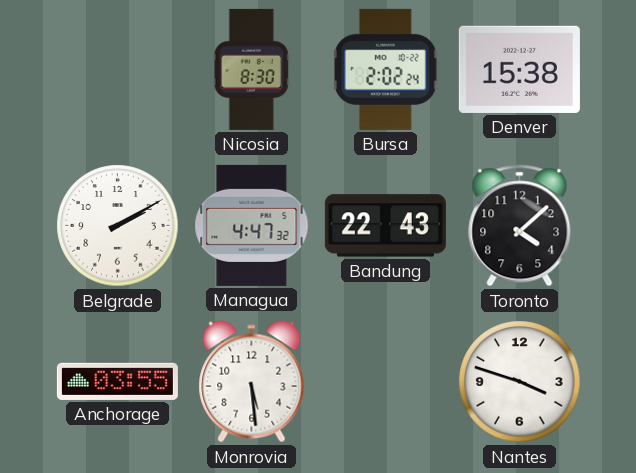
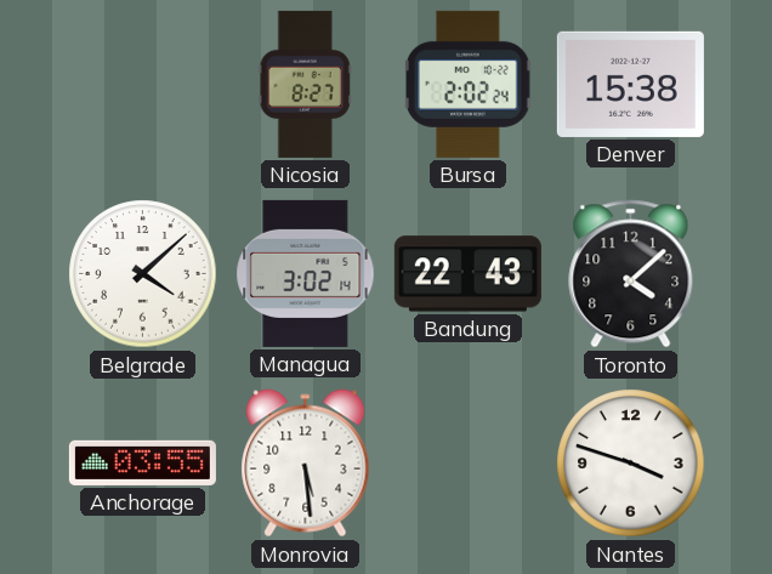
Nicosia: 8:30 -> 8:27
Belgrade: 2:10 -> 4:08
Managua: 4:47 -> 3:02
